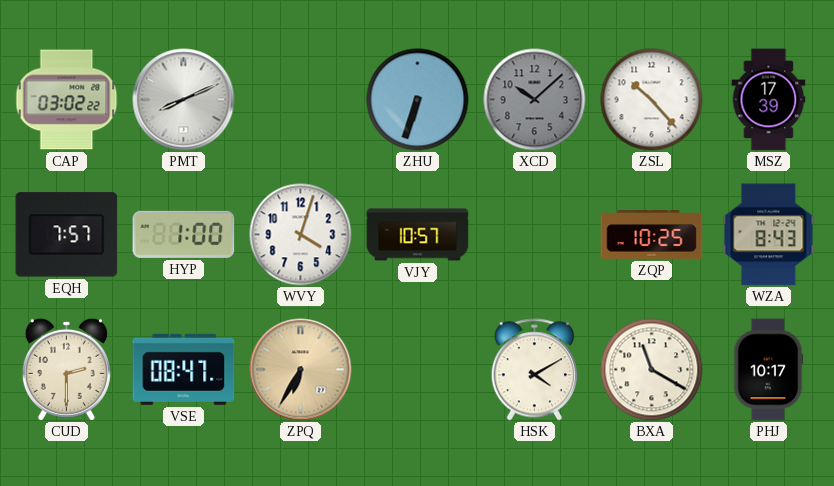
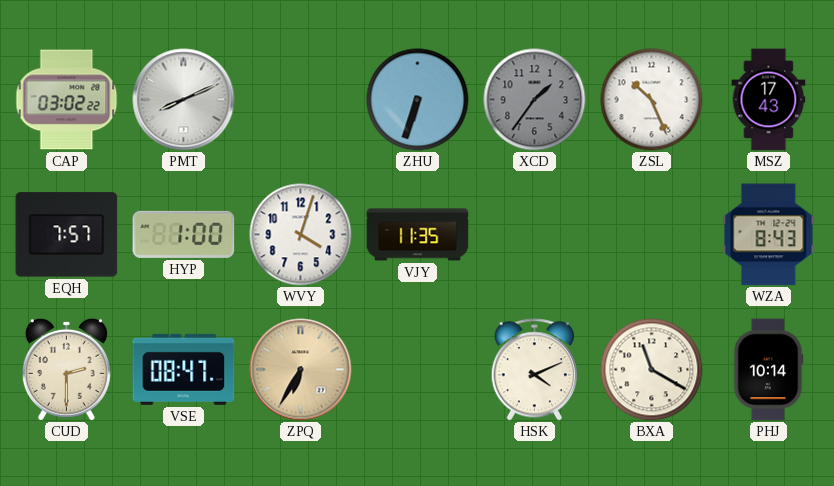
XCD: 10:08 -> 1:36
ZSL: 10:23 -> 10:26
MSZ: 17:39 -> 17:43
VJY: 10:57 -> 11:35
ZQP: 10:25 -> none
HSK: 4:10 -> 4:11
PHJ: 10:17 -> 10:14
